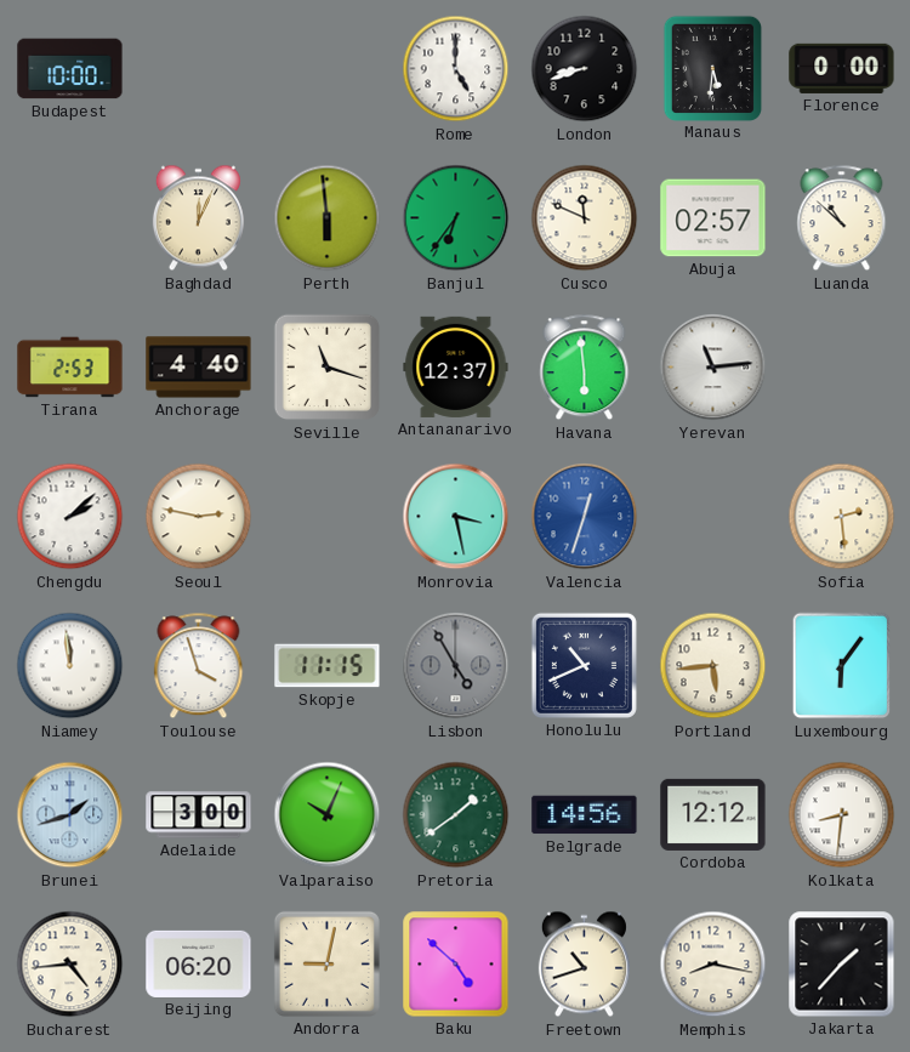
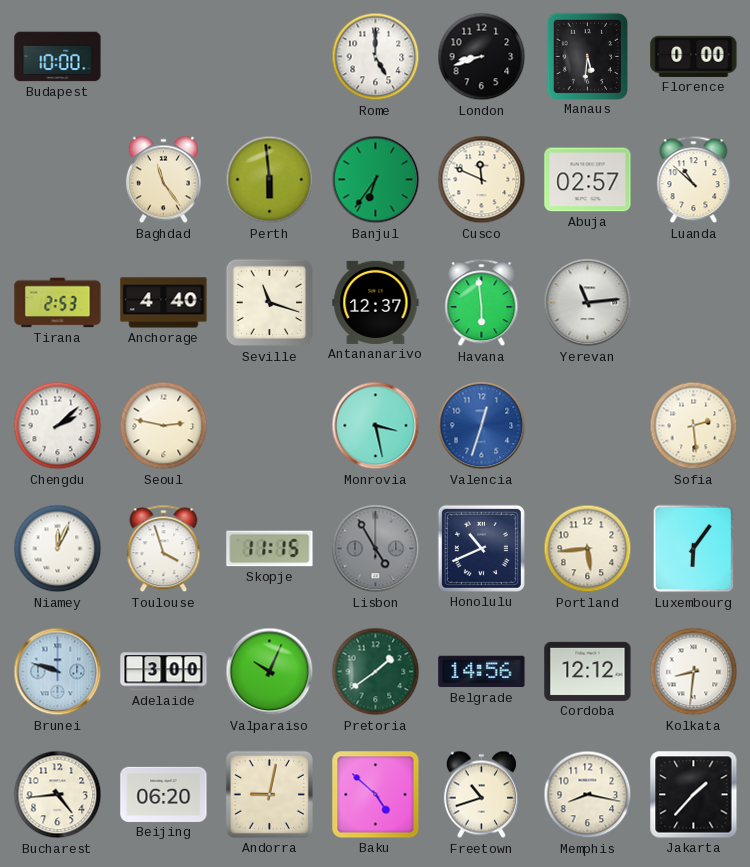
Baghdad: 12:04 -> 11:24
Niamey: 11:59 -> 12:04
Brunei: 1:42 -> 9:48
